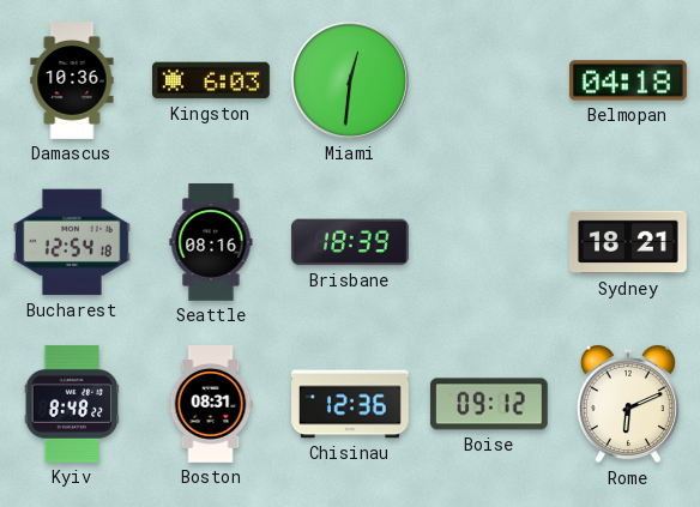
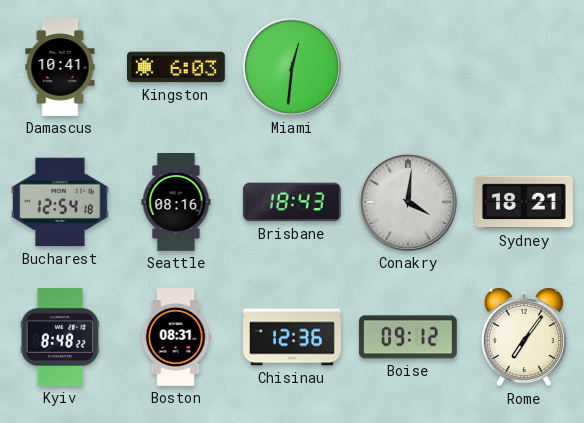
Damascus: 10:36 -> 10:41
Belmopan: 04:18 -> none
Brisbane: 18:39 -> 18:43
Conakry: none -> 4:01
Rome: 6:11 -> 7:06
